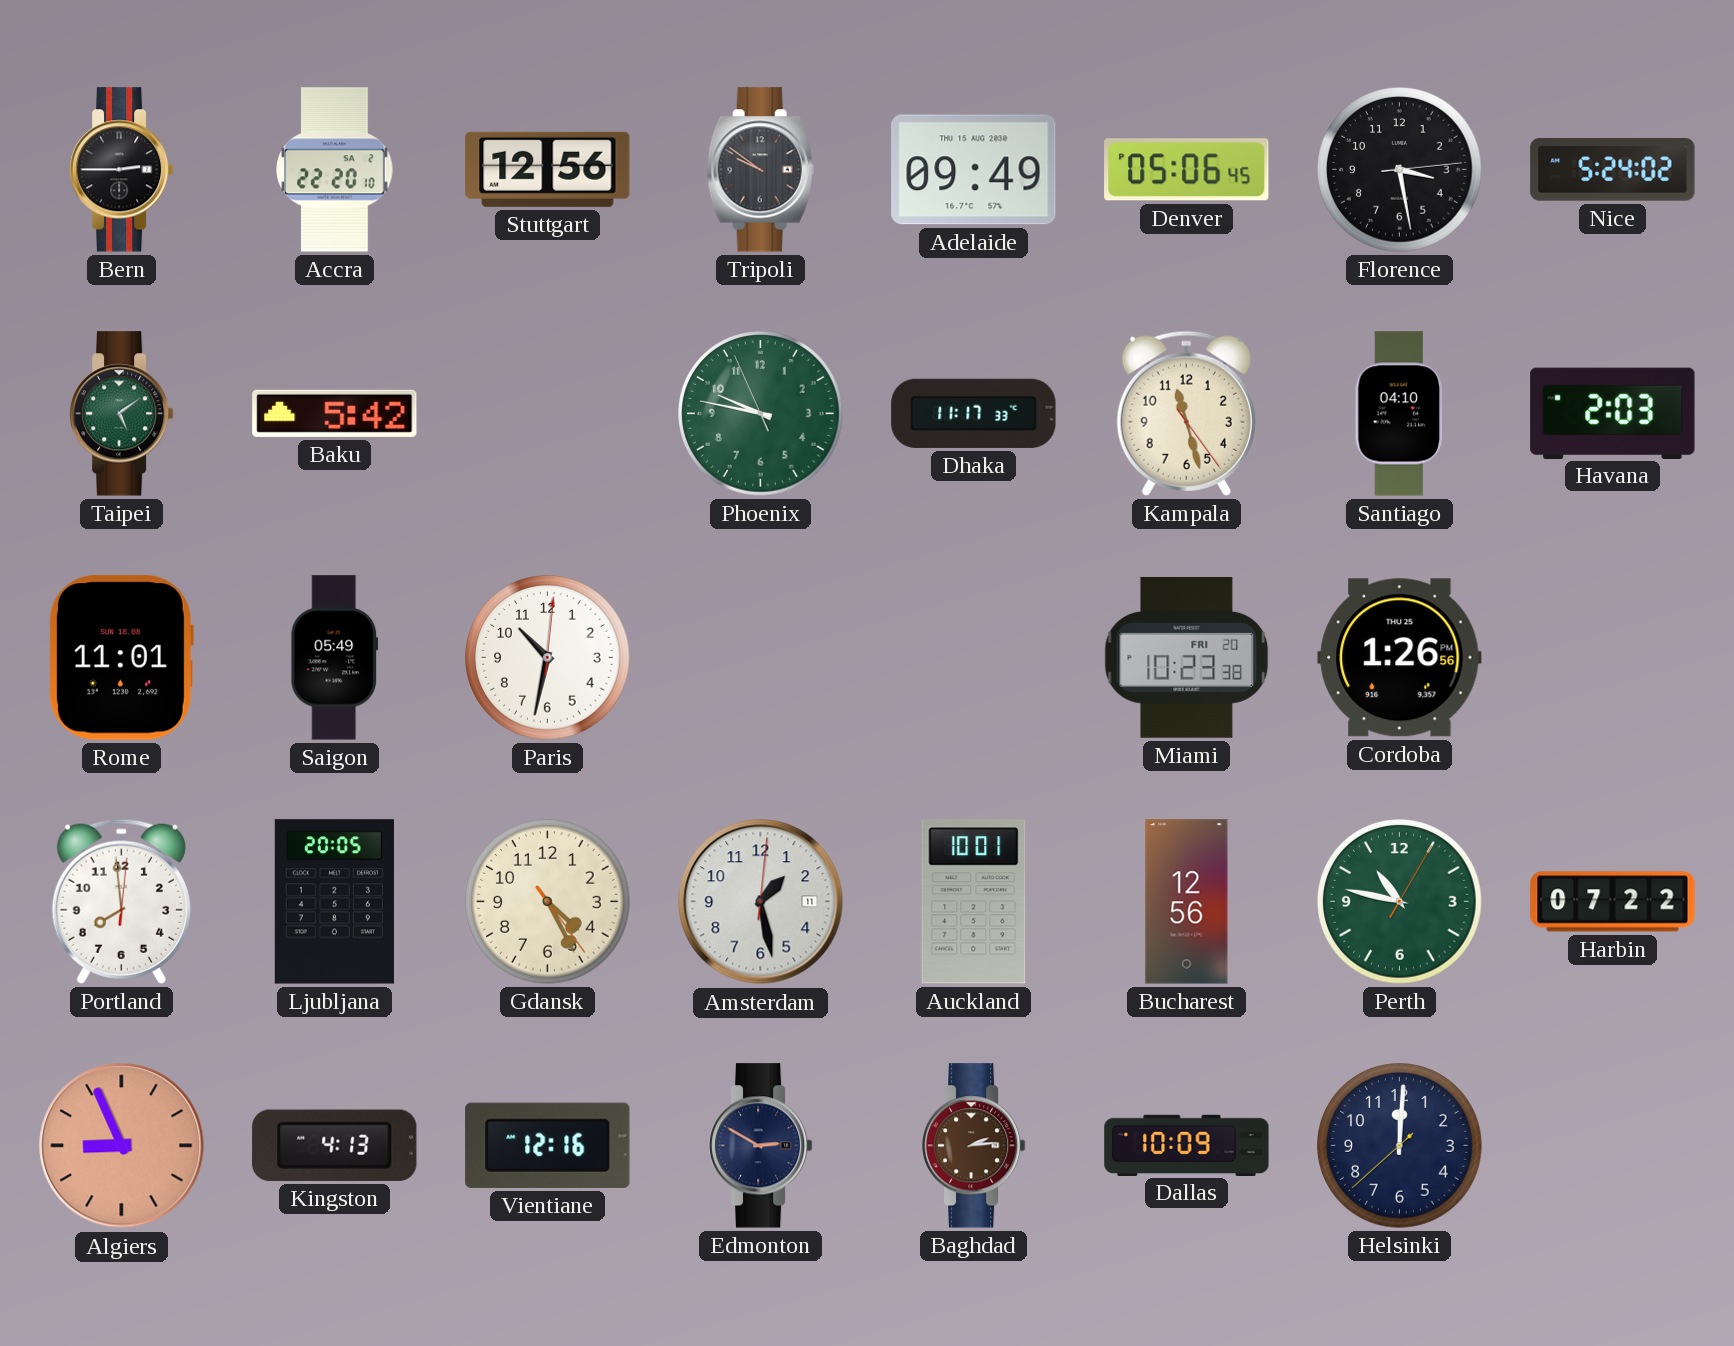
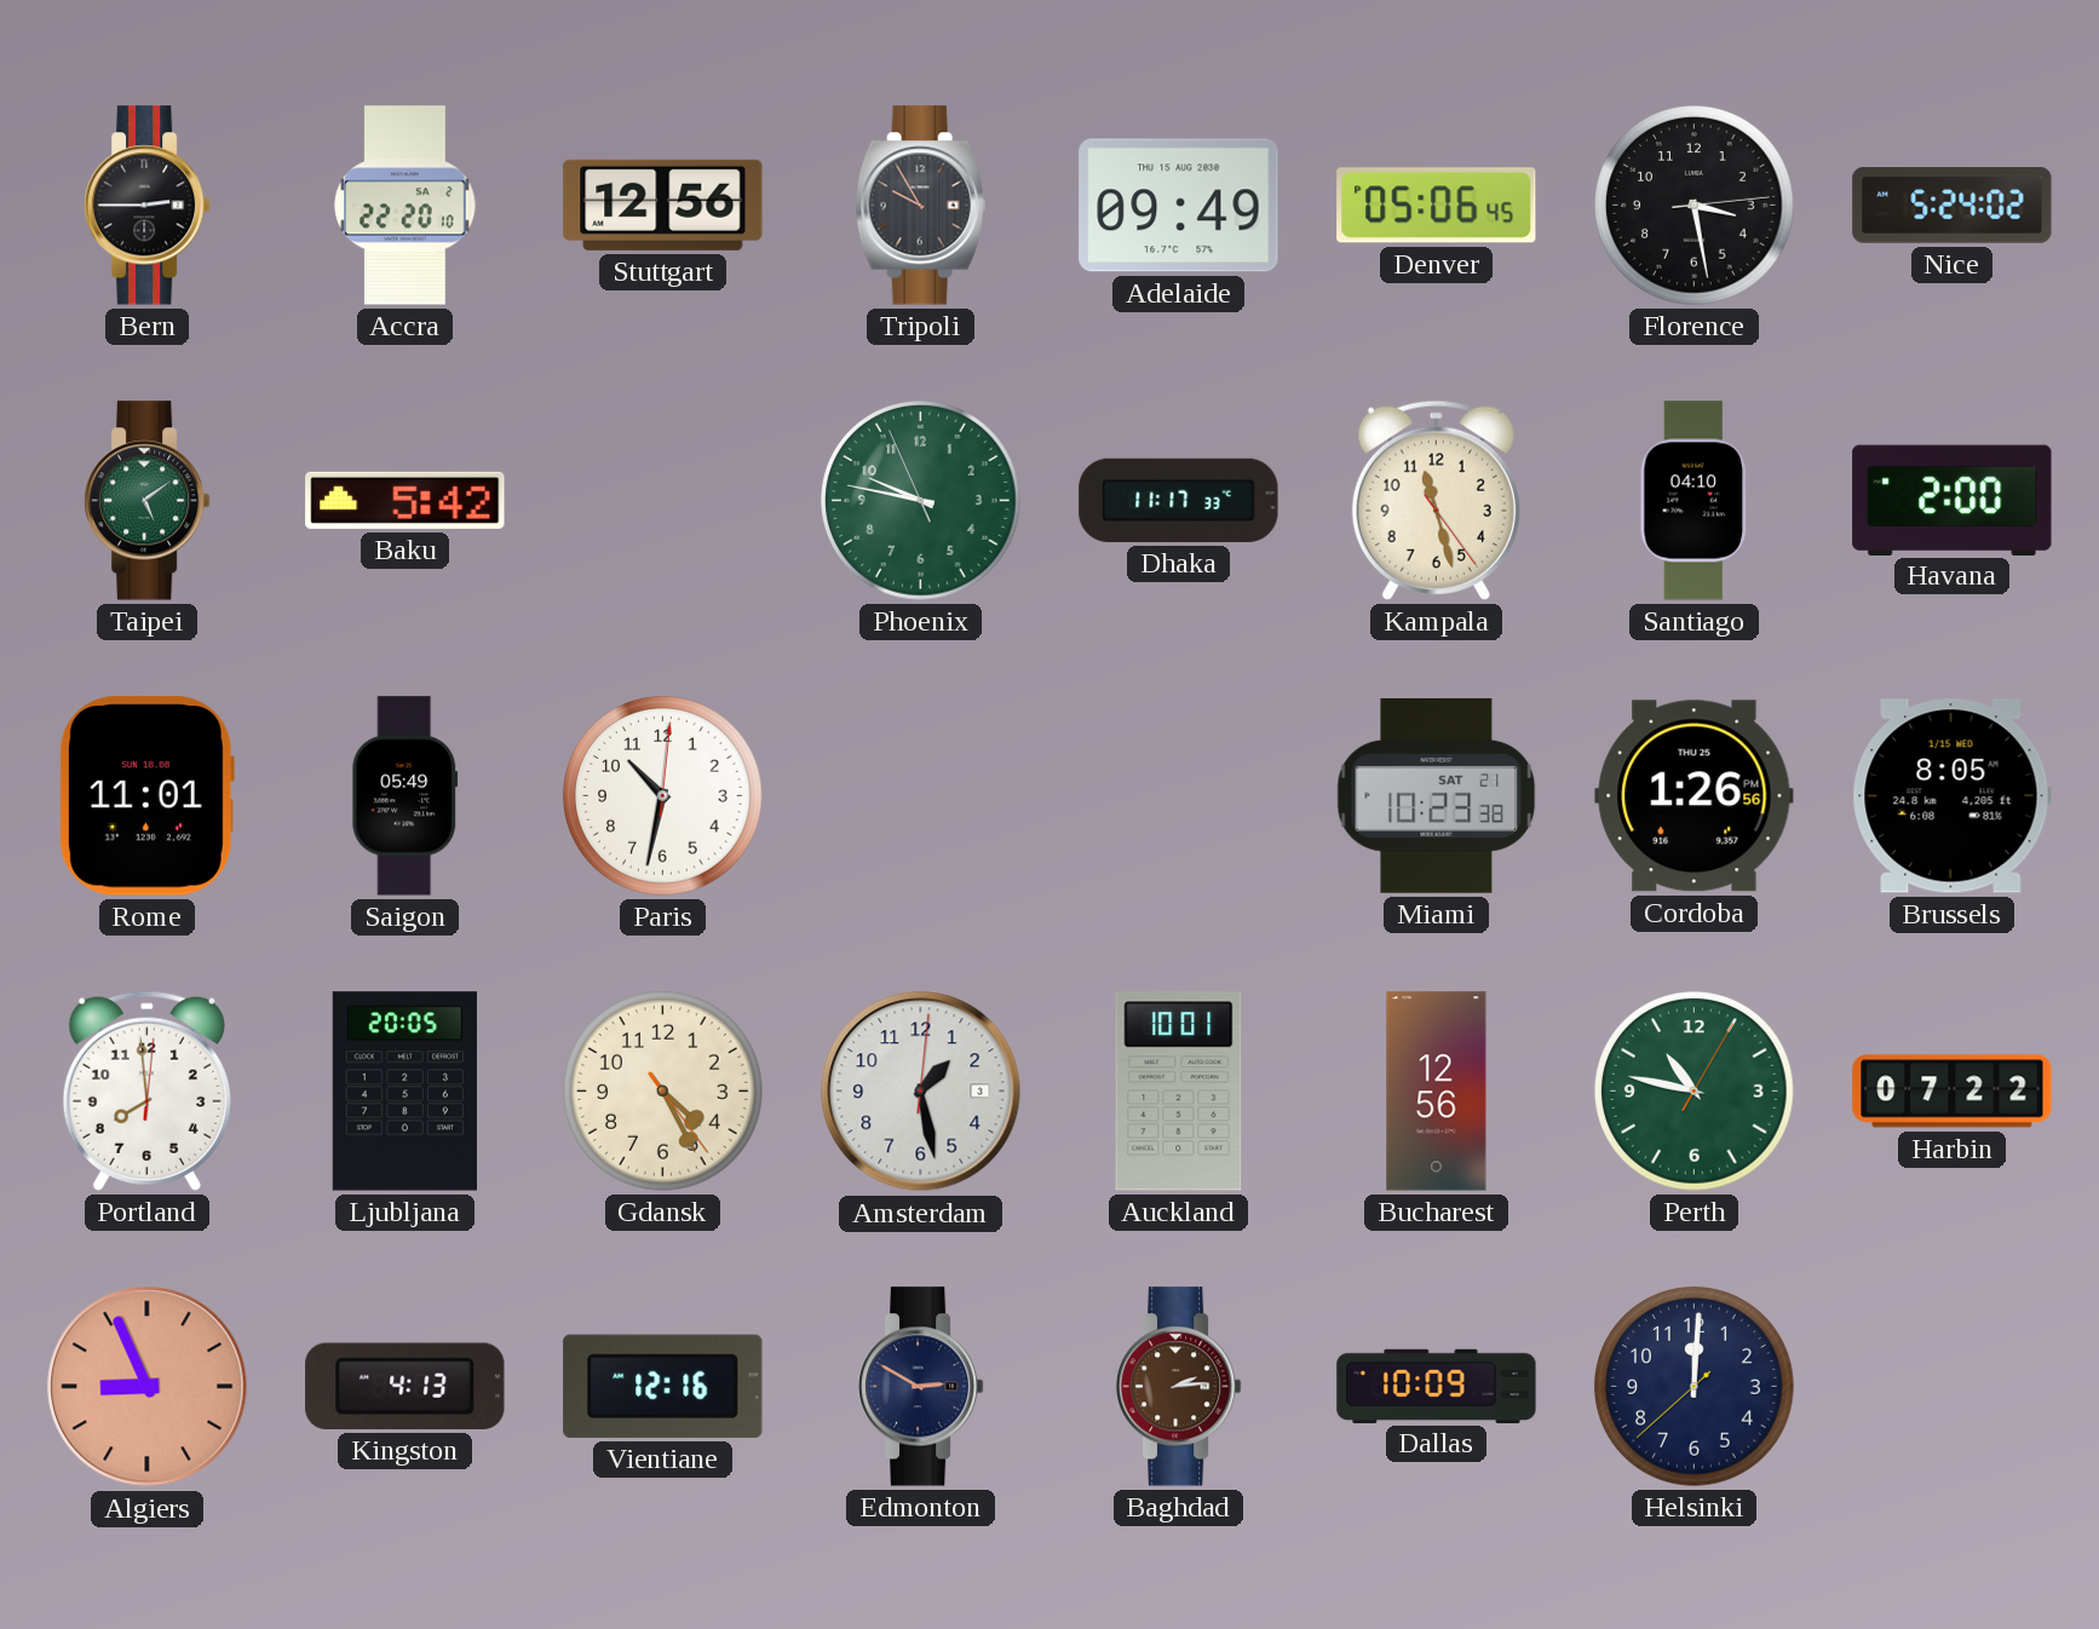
Tripoli: 9:51 -> 9:55
Havana: 2:03 -> 2:00
Miami date: FRI 20 -> SAT 21
Brussels: none -> 8:05
Amsterdam date: 11 -> 3
